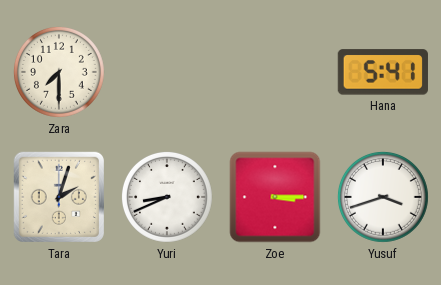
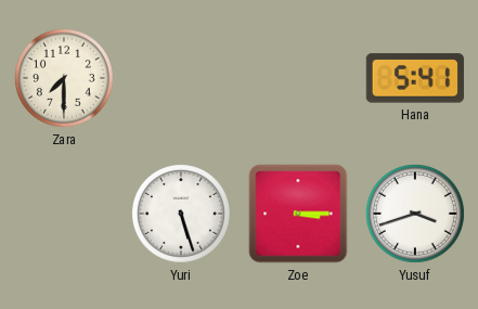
Tara: 2:03 -> none
Yuri: 8:41 -> 5:27
